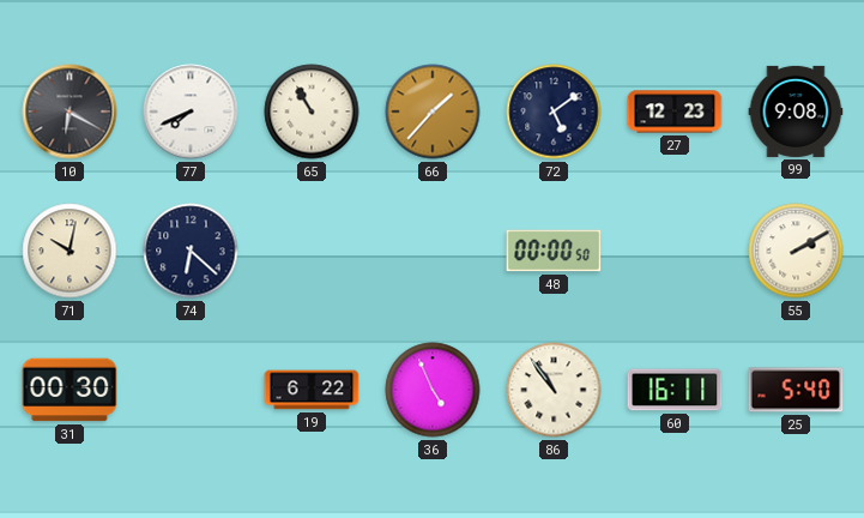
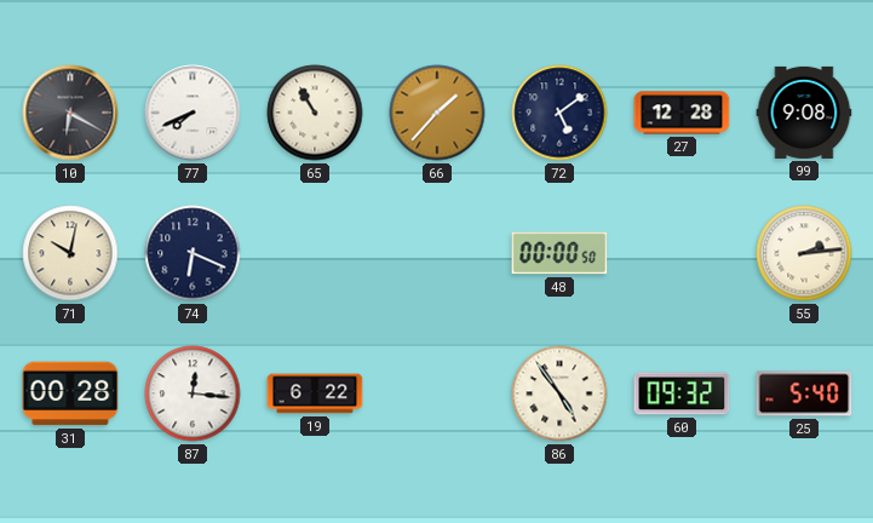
27: 12:23 -> 12:28
74: 6:22 -> 6:19
55: 2:10 -> 2:14
31: 00:30 -> 00:28
87: none -> 12:16
36: 4:56 -> none
86: 10:54 -> 4:54
60: 16:11 -> 09:32
